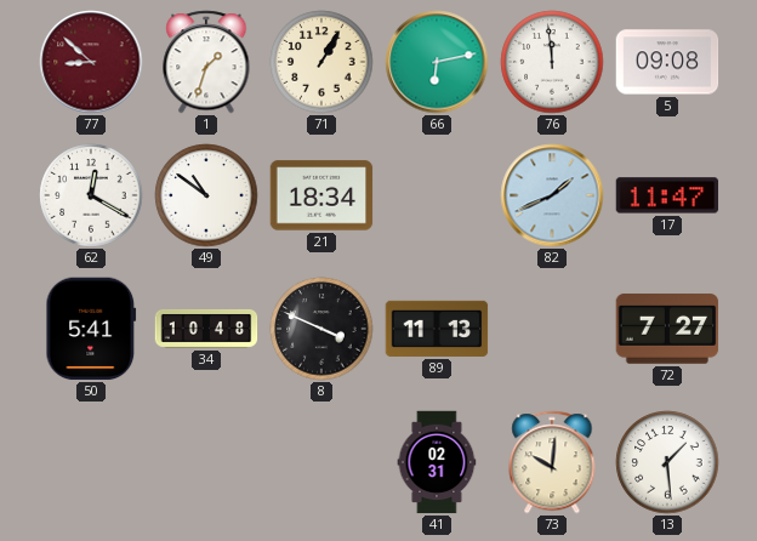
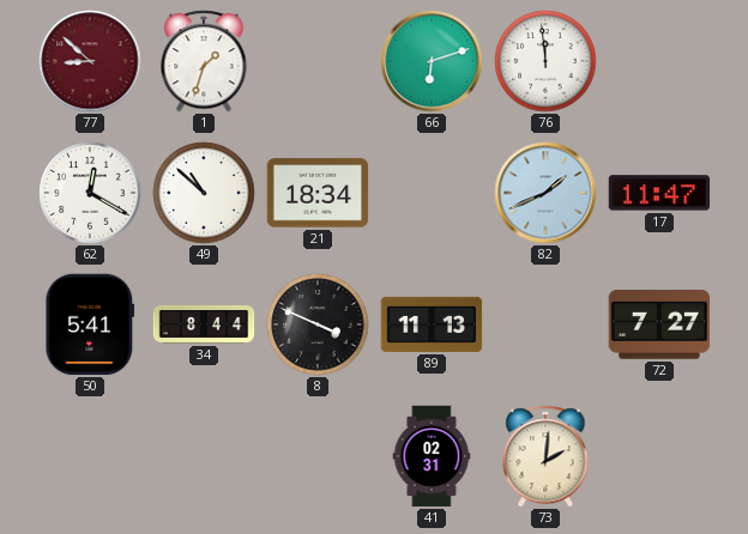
71: 1:05 -> none
66: 6:13 -> 6:12
5: 09:08 -> none
49: 10:51 -> 10:52
34: 10:48 -> 8:44
73: 10:01 -> 2:01
13: 1:29 -> none
